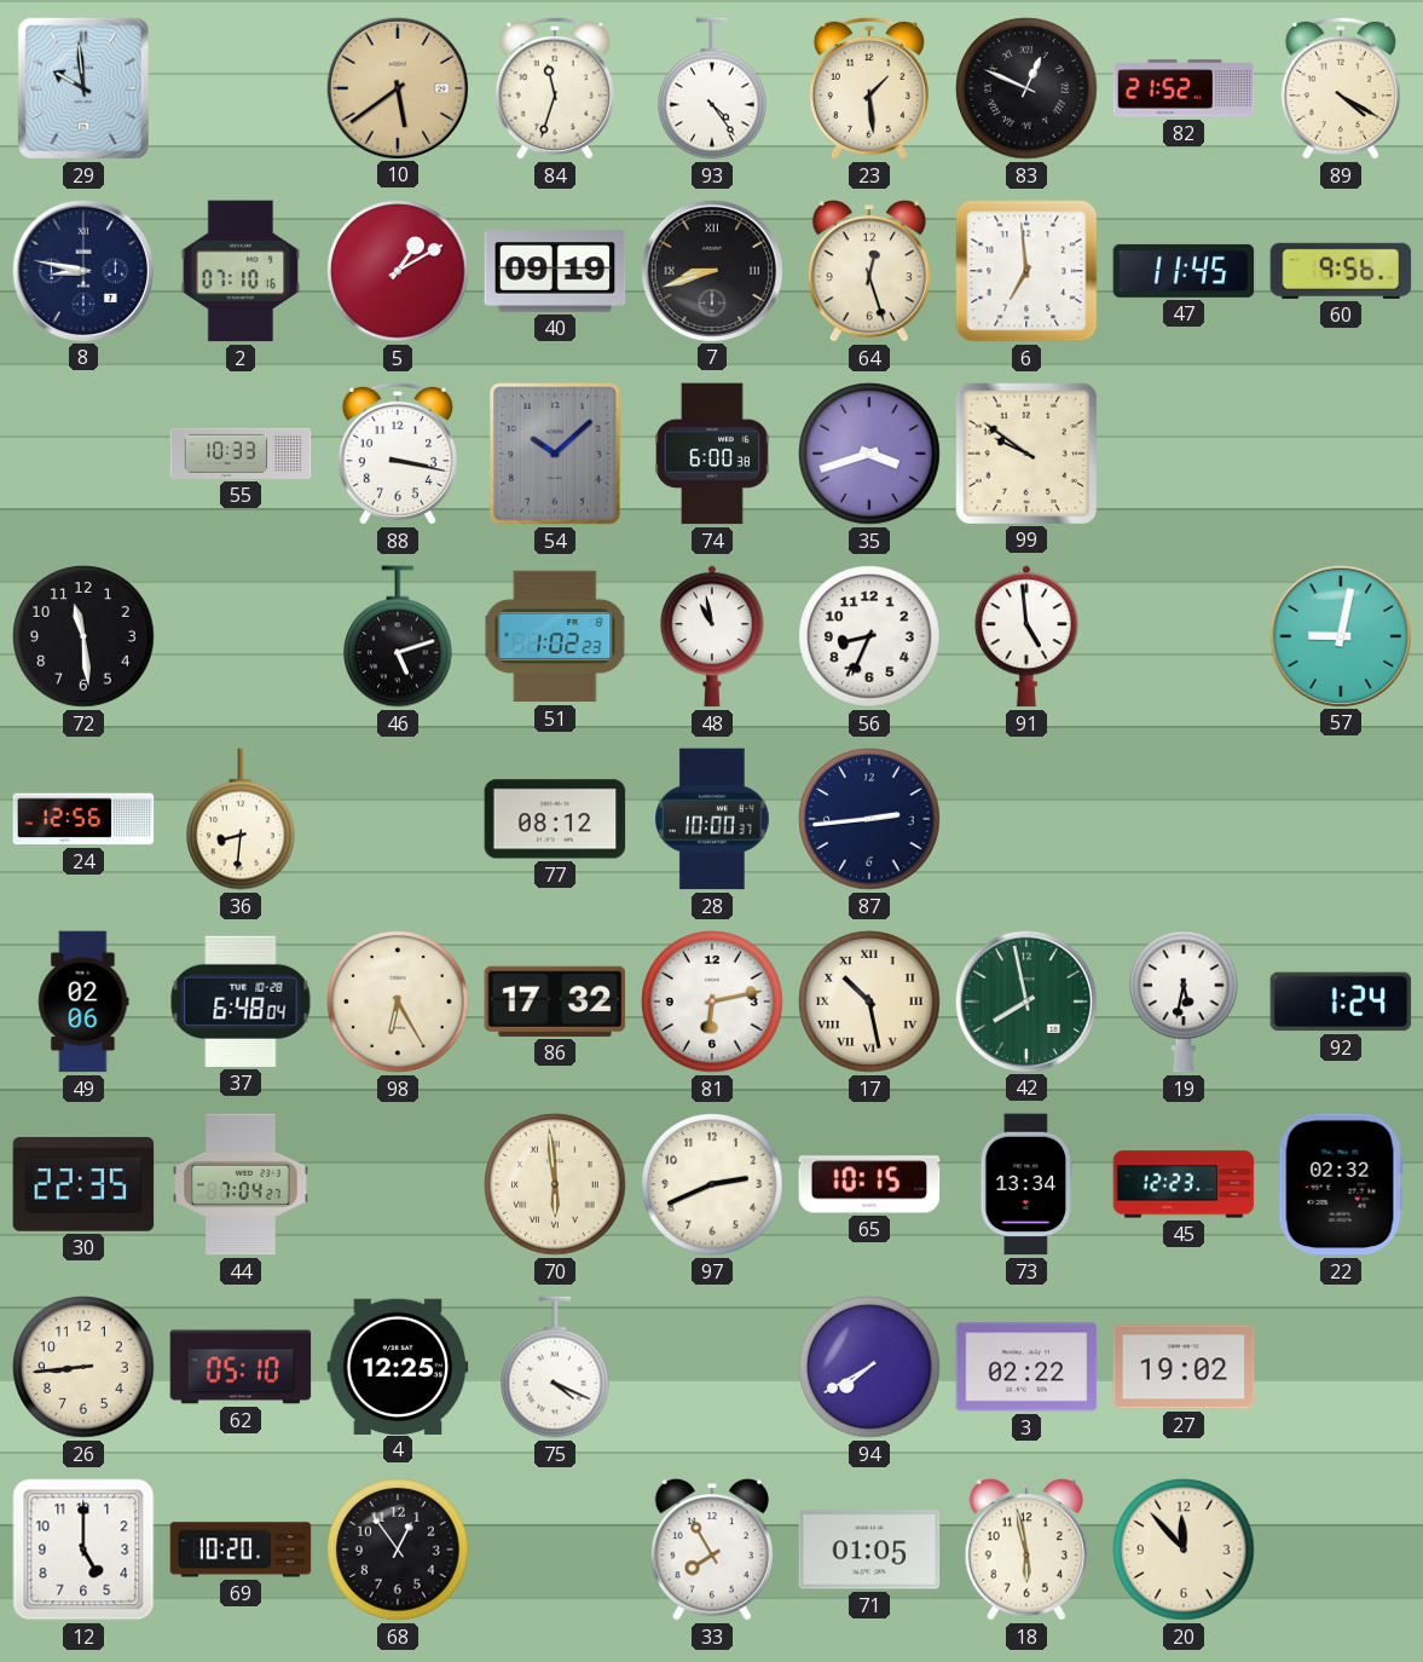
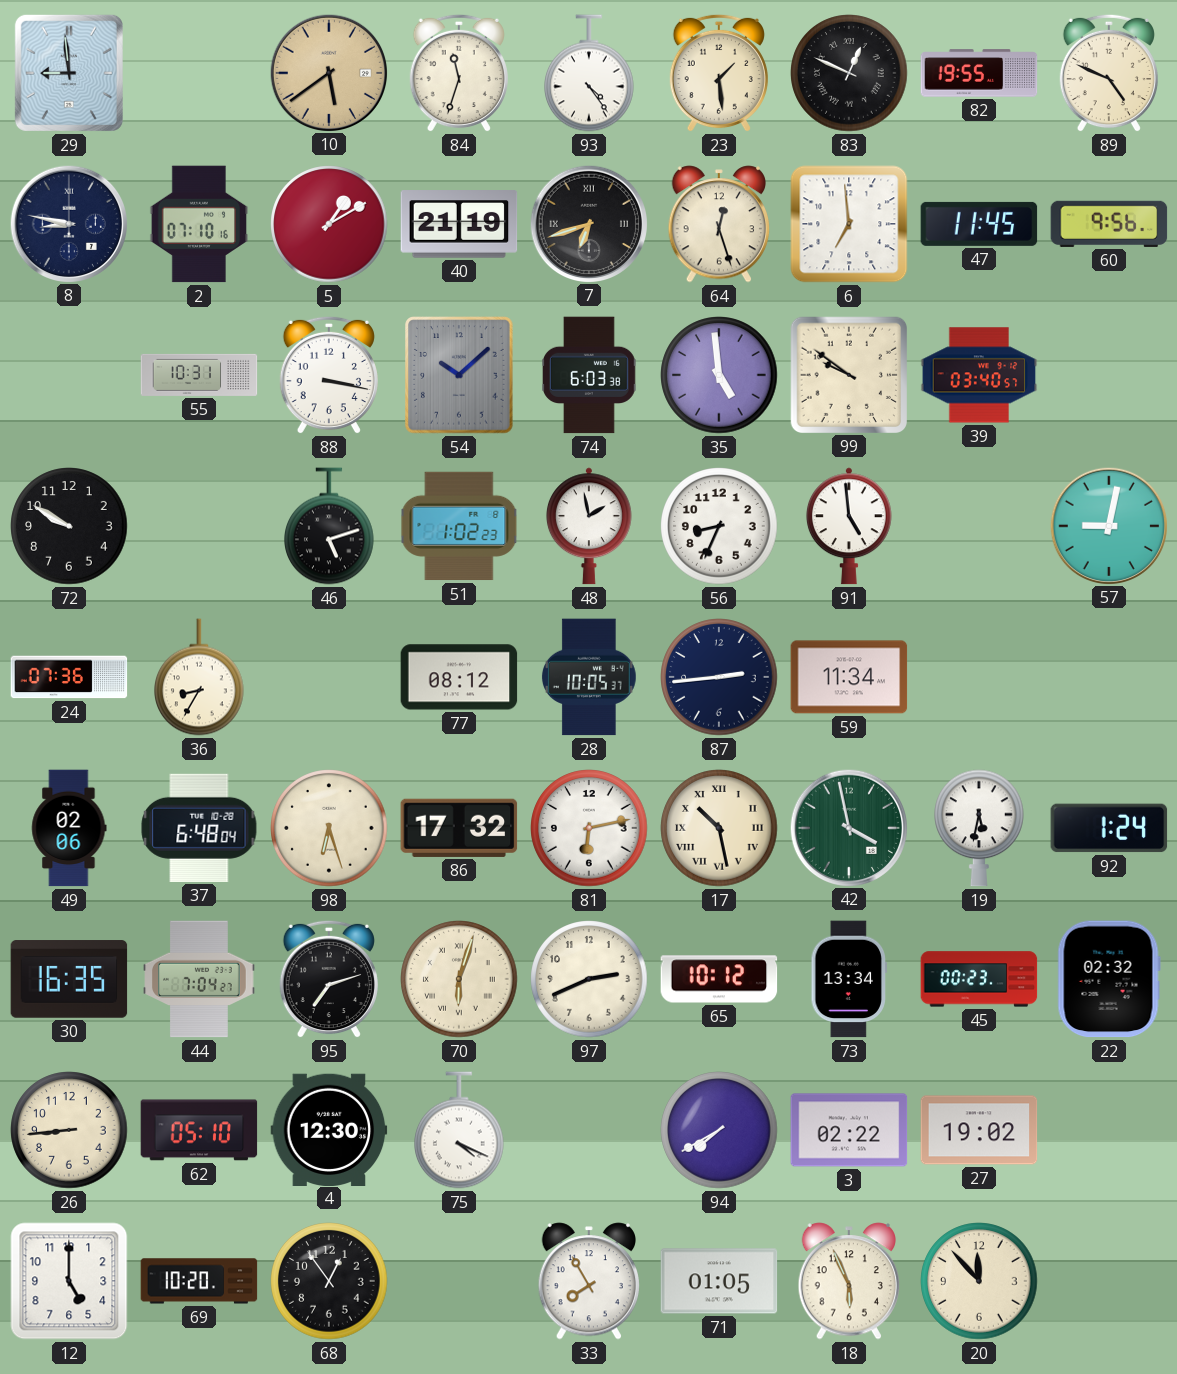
29: 9:59 -> 8:59
82: 21:52 -> 19:55
89: 4:20 -> 4:49
40: 09:19 -> 21:19
7: 8:42 -> 6:42
55: 10:33 -> 10:31
74: 6:00 -> 6:03
35: 3:42 -> 4:59
39: none -> 03:40
72: 11:29 -> 9:50
48: 10:58 -> 1:58
24: 12:56 -> 07:36
36: 8:31 -> 8:35
28: 10:00 -> 10:05
59: none -> 11:34
98: 6:25 -> 6:27
42: 7:58 -> 3:58
30: 22:35 -> 16:35
95: none -> 7:12
70: 5:59 -> 6:03
65: 10:15 -> 10:12
45: 12:23 -> 00:23
4: 12:25 -> 12:30
18: 5:58 -> 5:56
